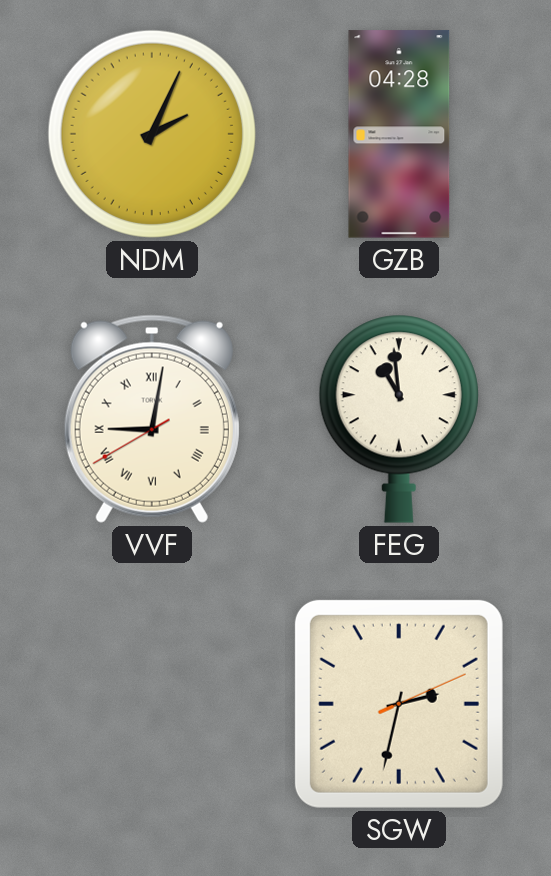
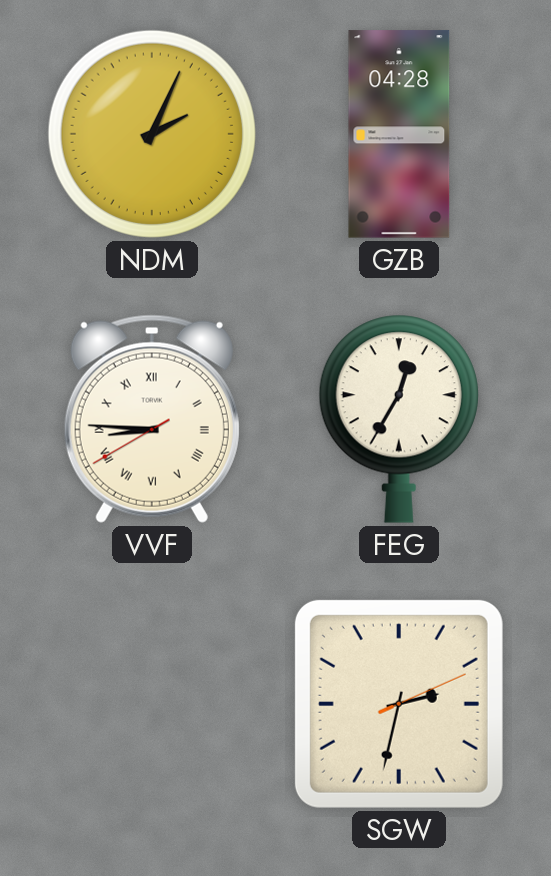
VVF: 9:01 -> 8:45
FEG: 10:59 -> 12:35
